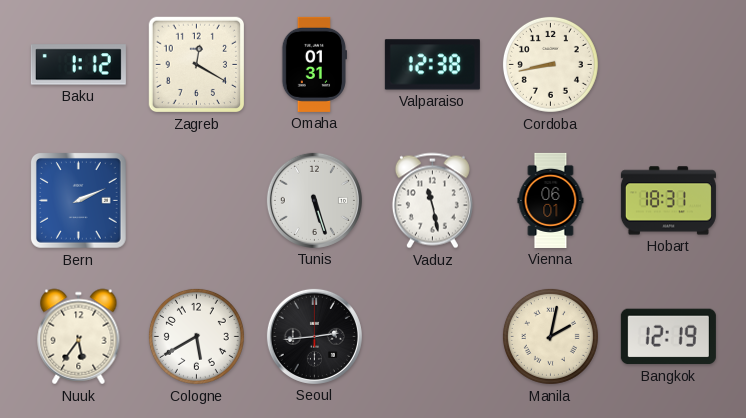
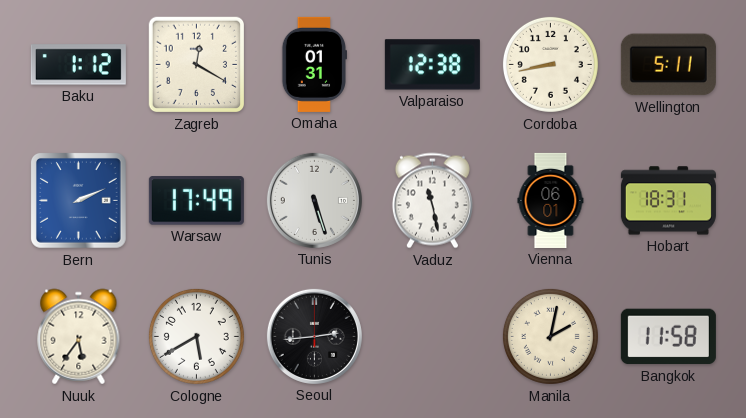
Wellington: none -> 5:11
Warsaw: none -> 17:49
Bangkok: 12:19 -> 11:58
